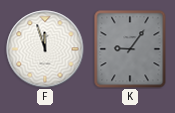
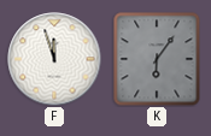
K: 9:06 -> 6:06
